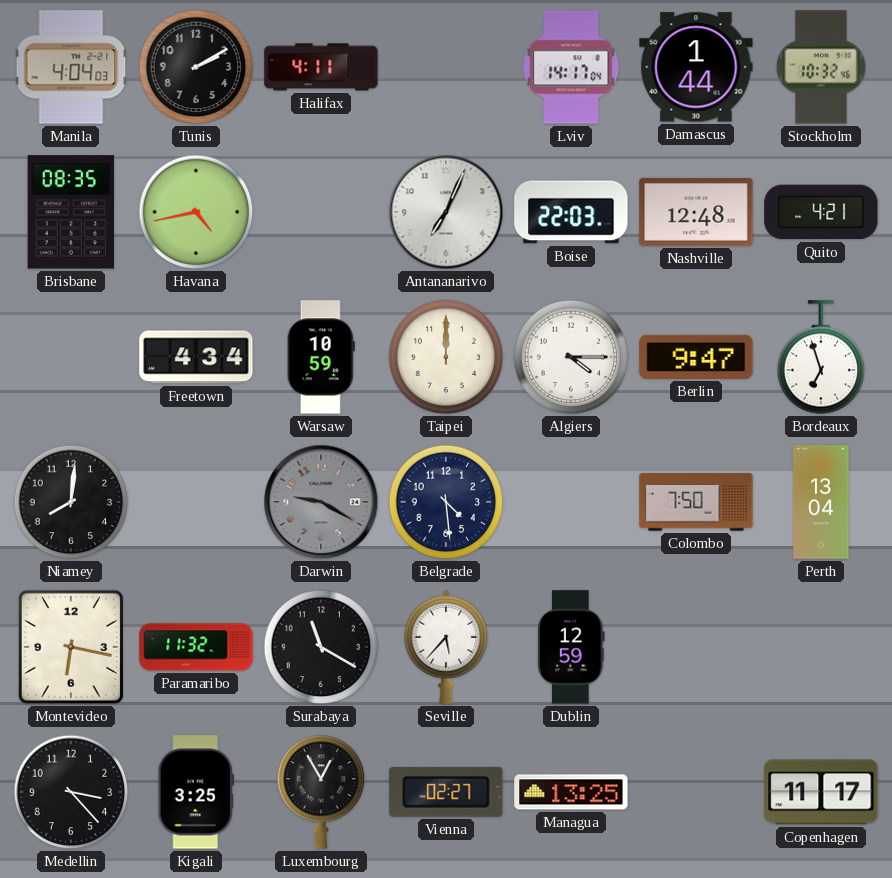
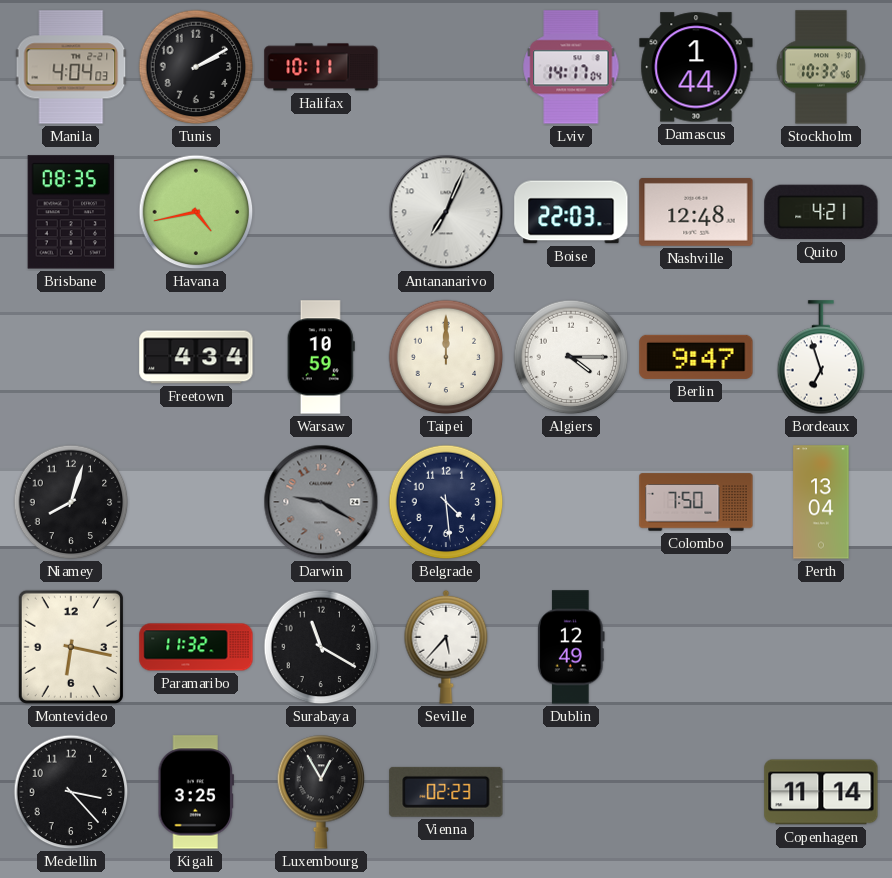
Halifax: 4:11 -> 10:11
Niamey: 8:01 -> 8:03
Dublin: 12:59 -> 12:49
Vienna: 02:27 -> 02:23
Managua: 13:25 -> none
Copenhagen: 11:17 -> 11:14
